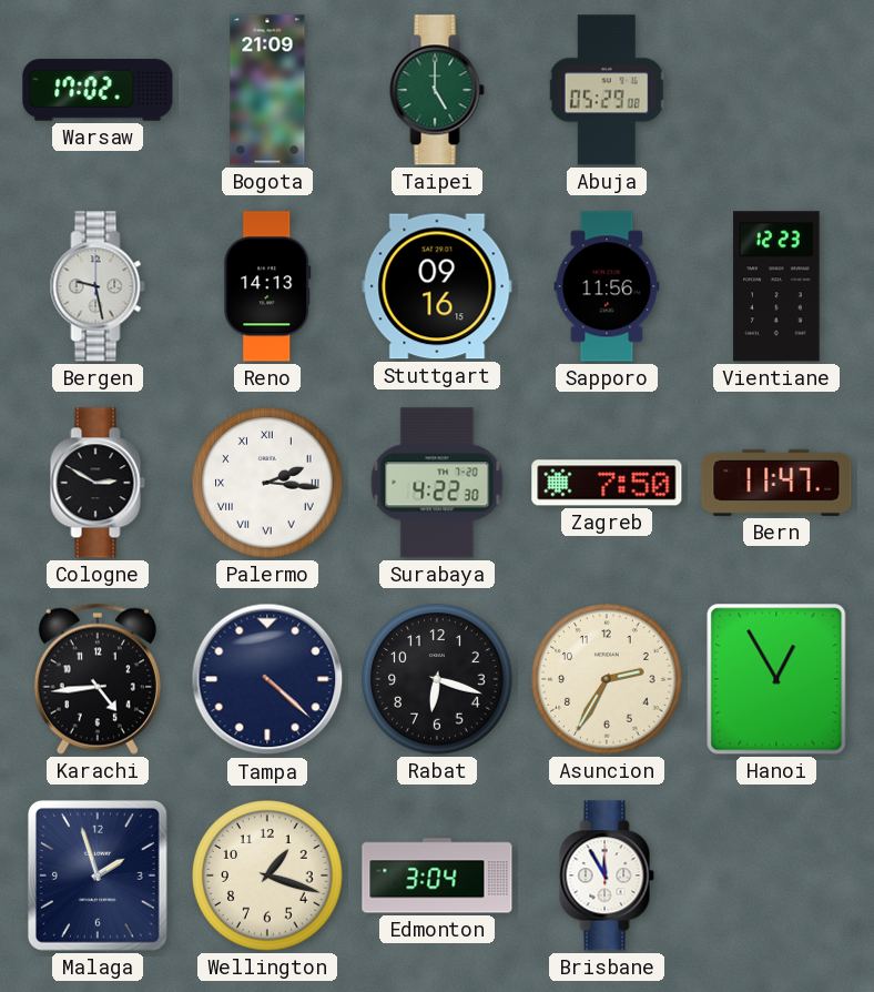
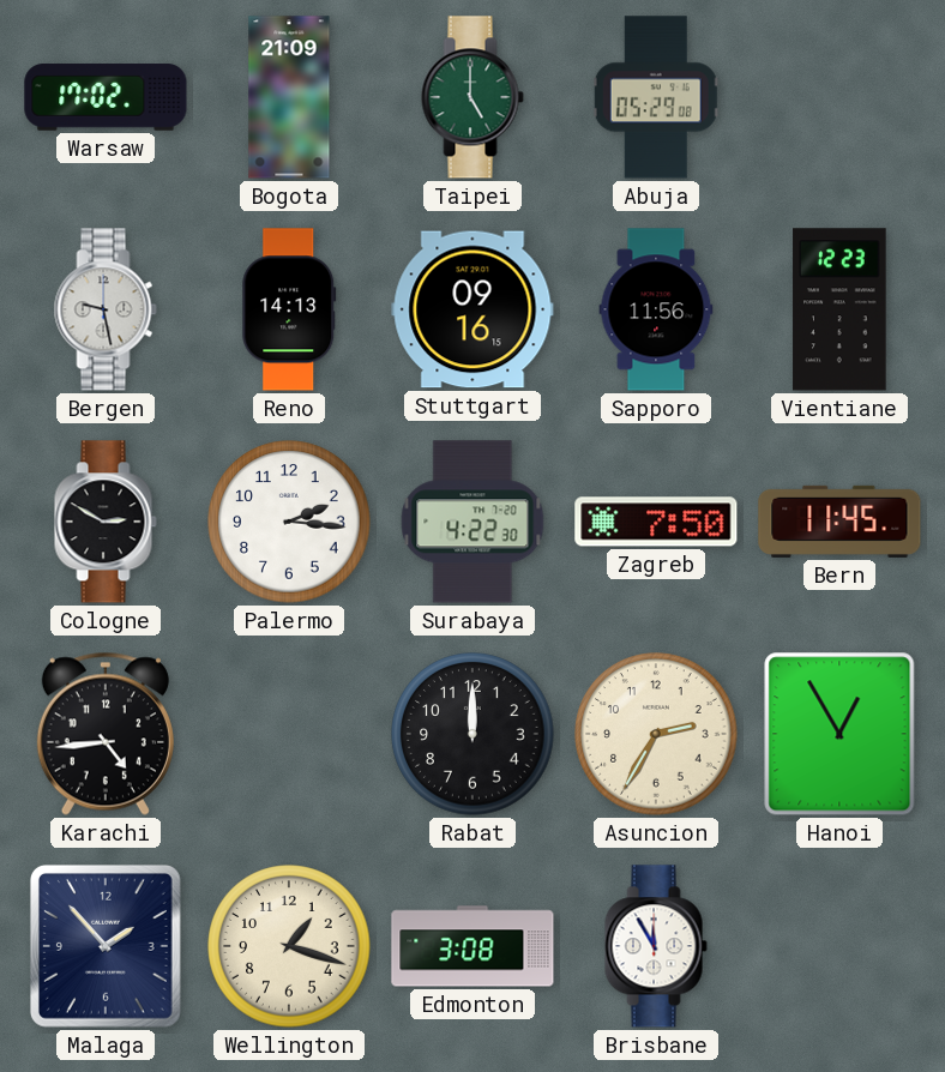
Palermo numerals: Roman -> Arabic
Bern: 11:47 -> 11:45
Tampa: 4:22 -> none
Rabat: 6:18 -> 12:00
Malaga: 1:57 -> 1:53
Edmonton: 3:04 -> 3:08
